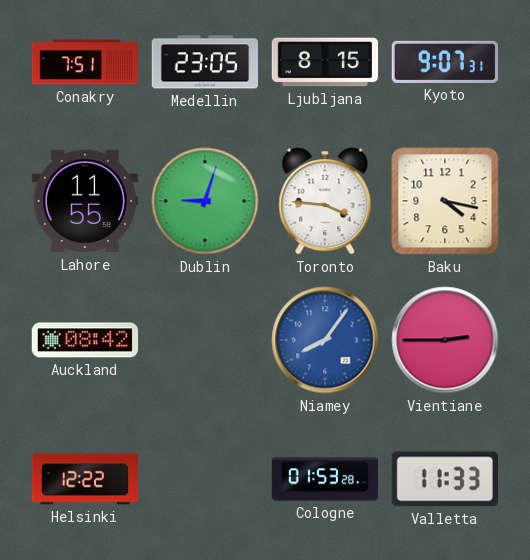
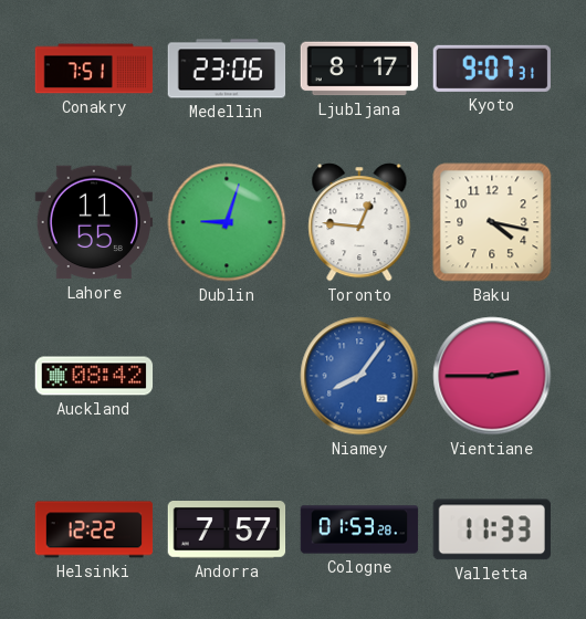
Medellin: 23:05 -> 23:06
Ljubljana: 8:15 -> 8:17
Toronto: 3:46 -> 12:46
Andorra: none -> 7:57
